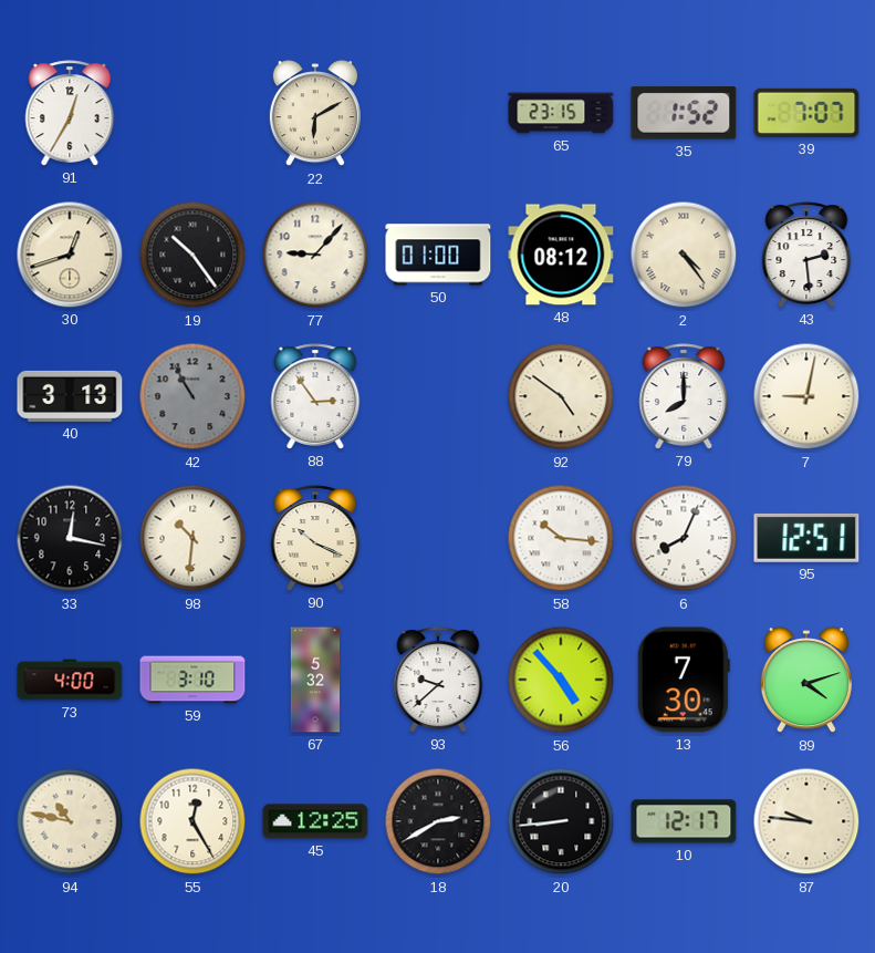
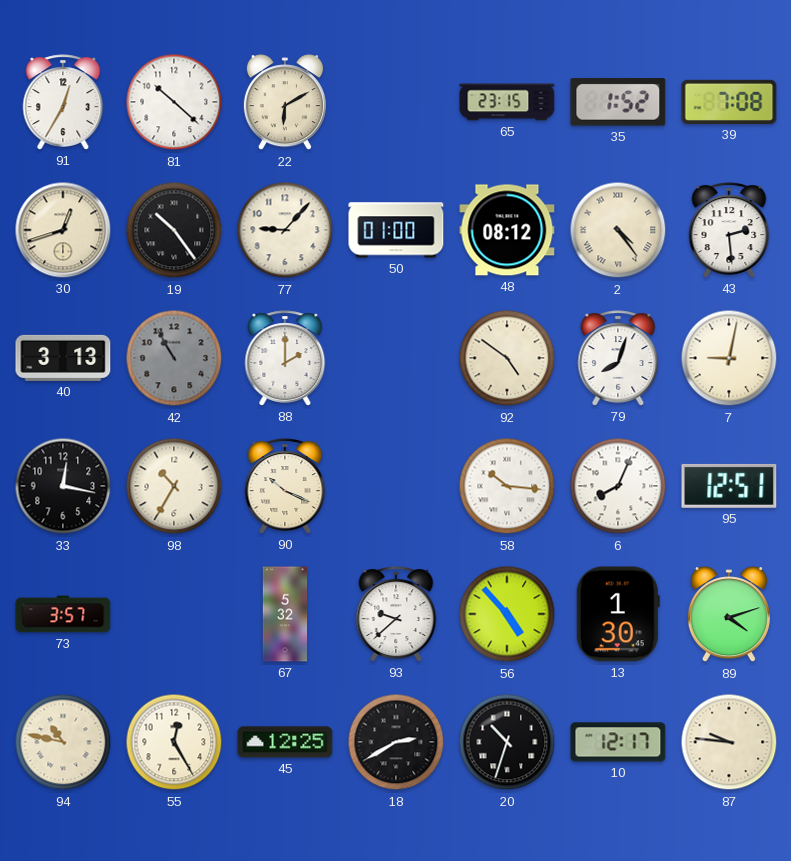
81: none -> 10:22
39: 7:07 -> 7:08
88: 2:54 -> 2:00
79: 8:00 -> 8:03
98: 10:31 -> 10:35
73: 4:00 -> 3:57
59: 3:10 -> none
13: 7:30 -> 1:30
20: 8:44 -> 10:33
